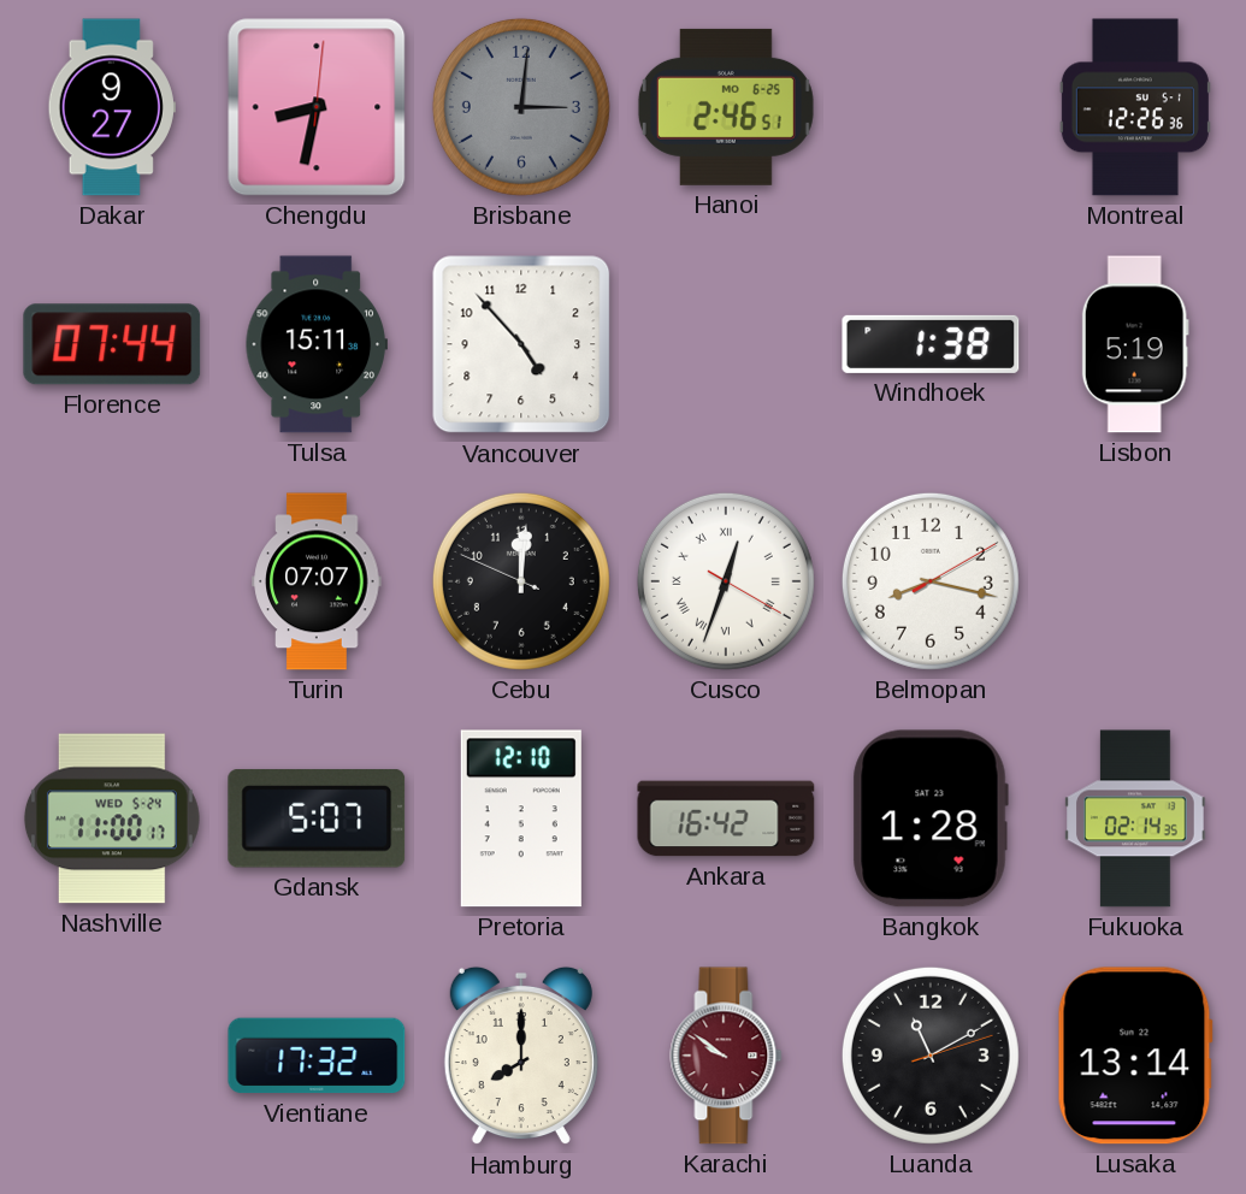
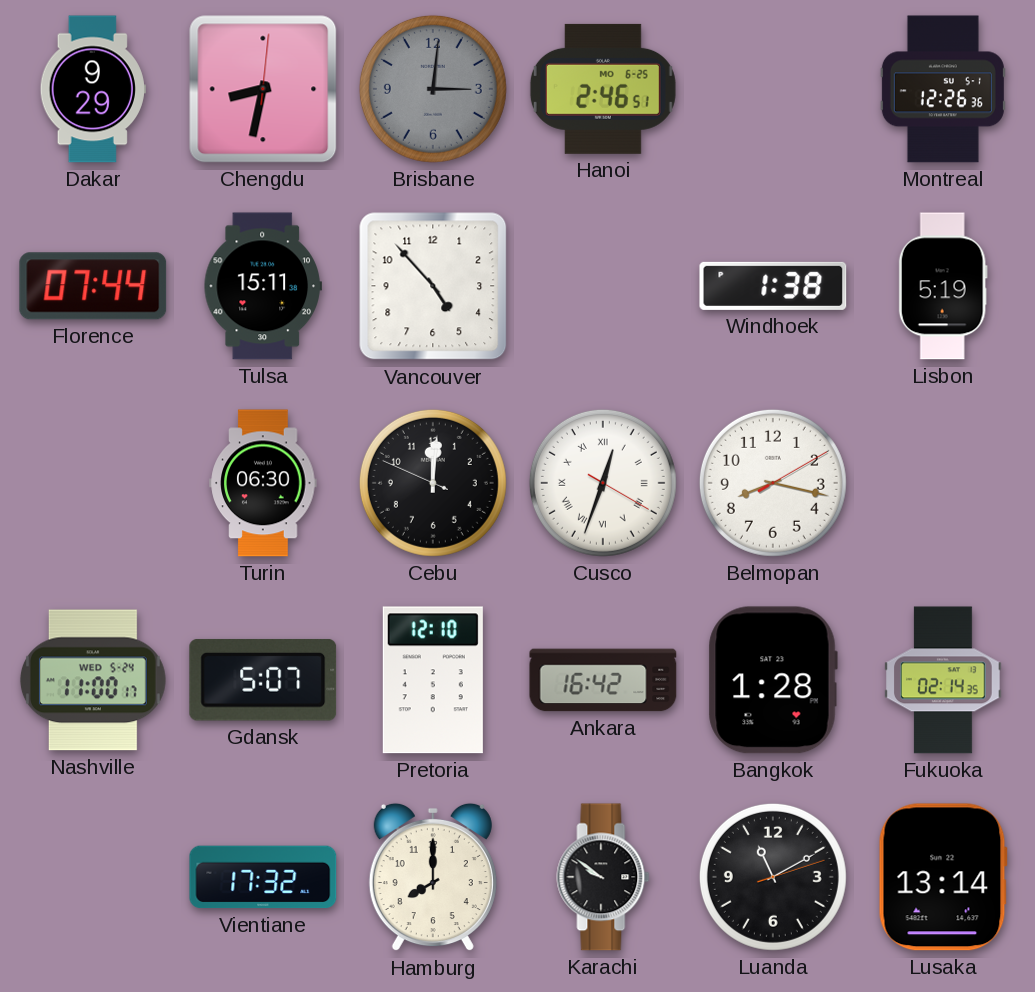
Dakar: 9:27 -> 9:29
Turin: 07:07 -> 06:30
Karachi dial: burgundy -> black
